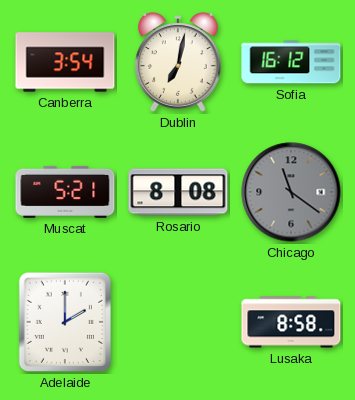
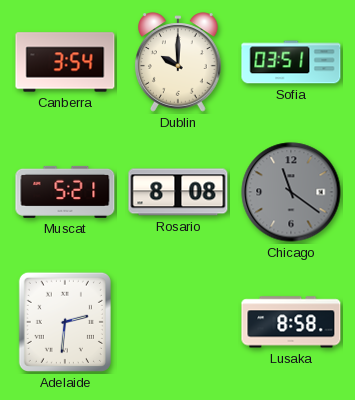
Dublin: 7:02 -> 10:00
Sofia: 16:12 -> 03:51
Adelaide: 2:00 -> 2:31
